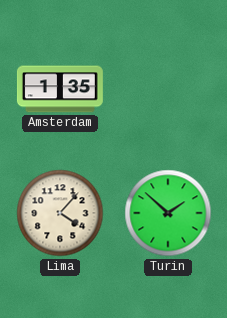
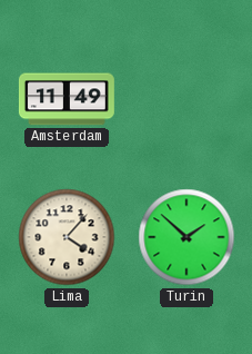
Amsterdam: 1:35 -> 11:49
